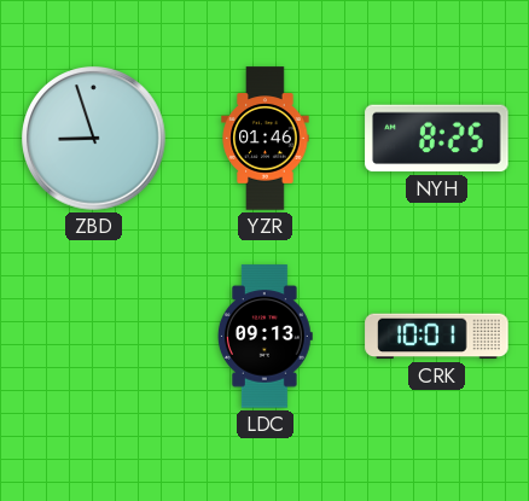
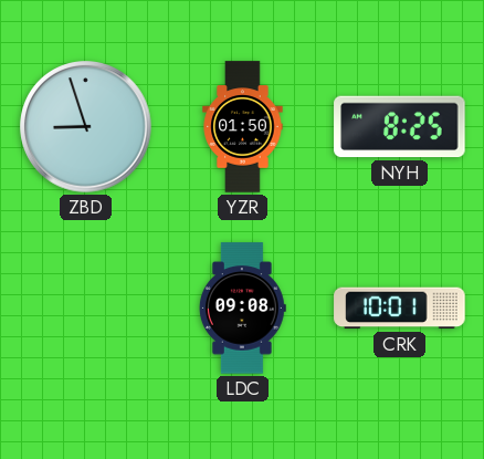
YZR: 01:46 -> 01:50
LDC: 09:13 -> 09:08
